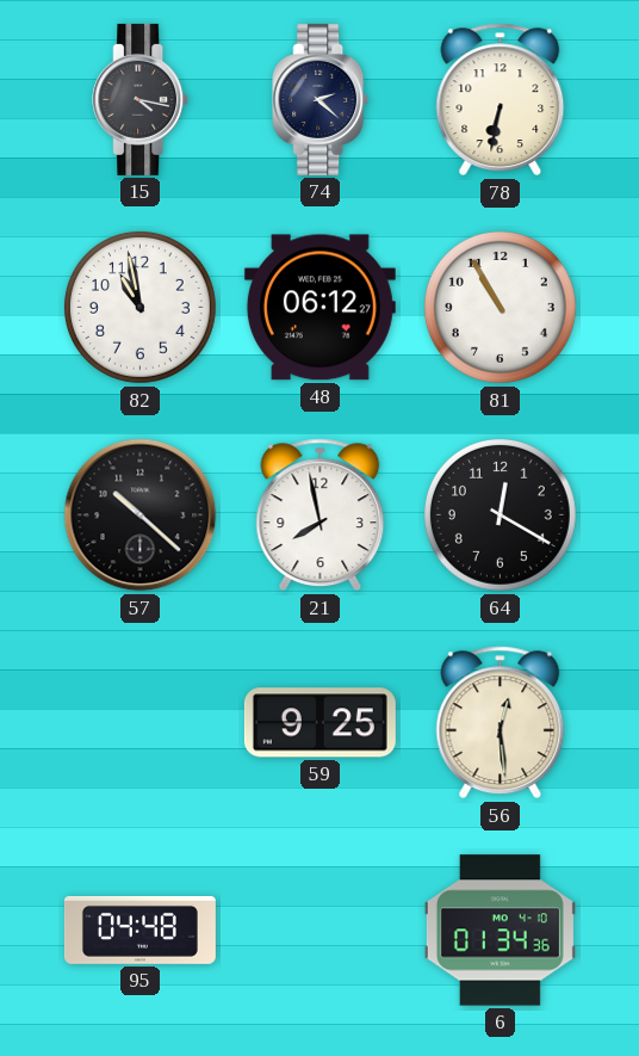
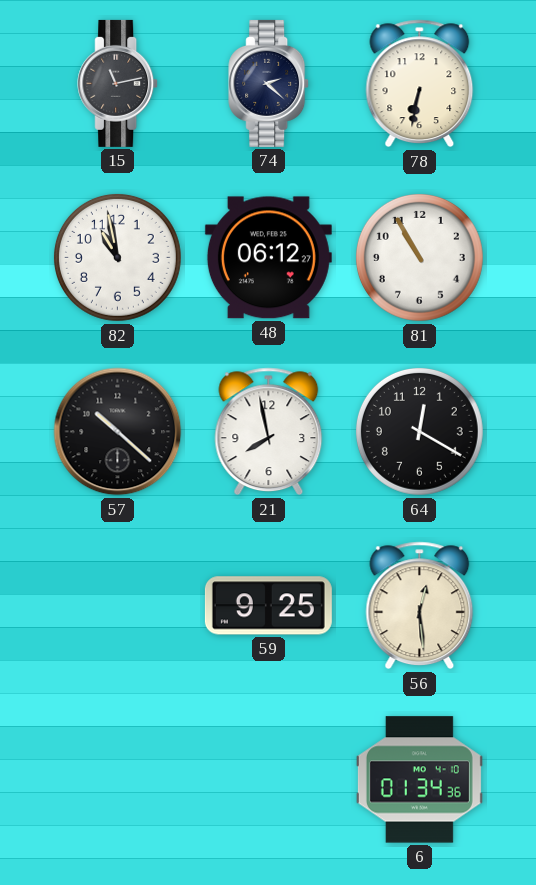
15: 4:17 -> 11:13
95: 04:48 -> none
